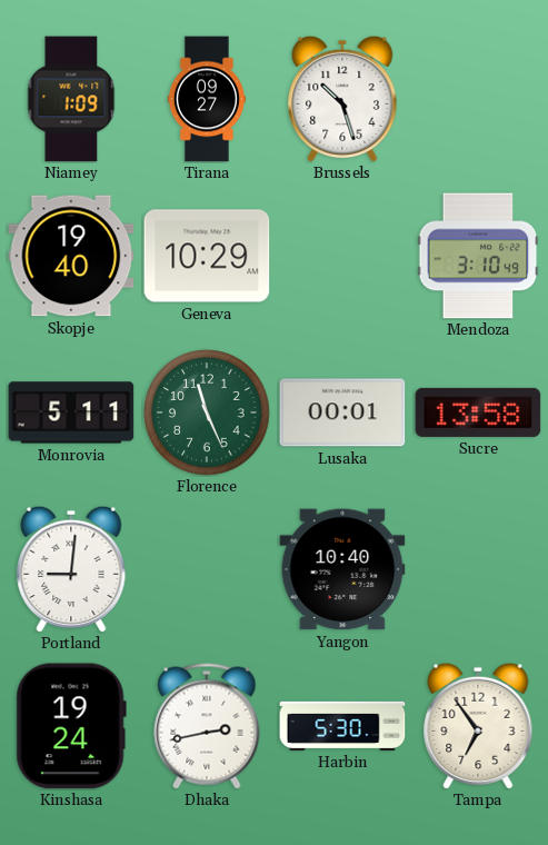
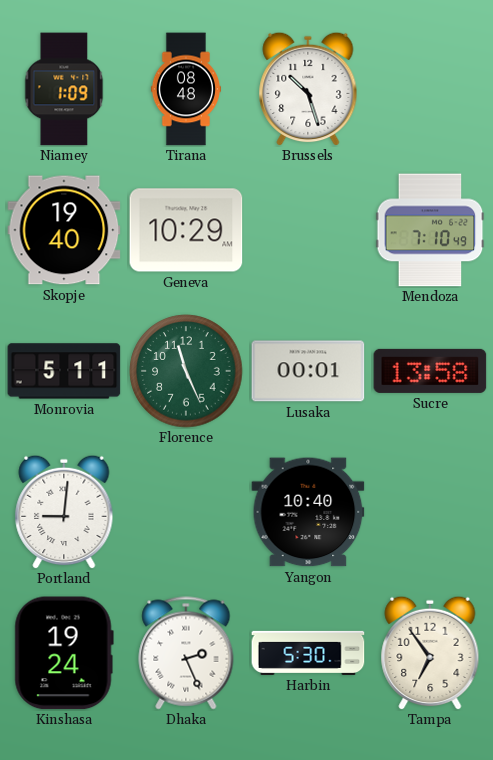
Tirana: 09:27 -> 08:48
Mendoza: 3:10 -> 7:10
Dhaka: 2:43 -> 2:26
